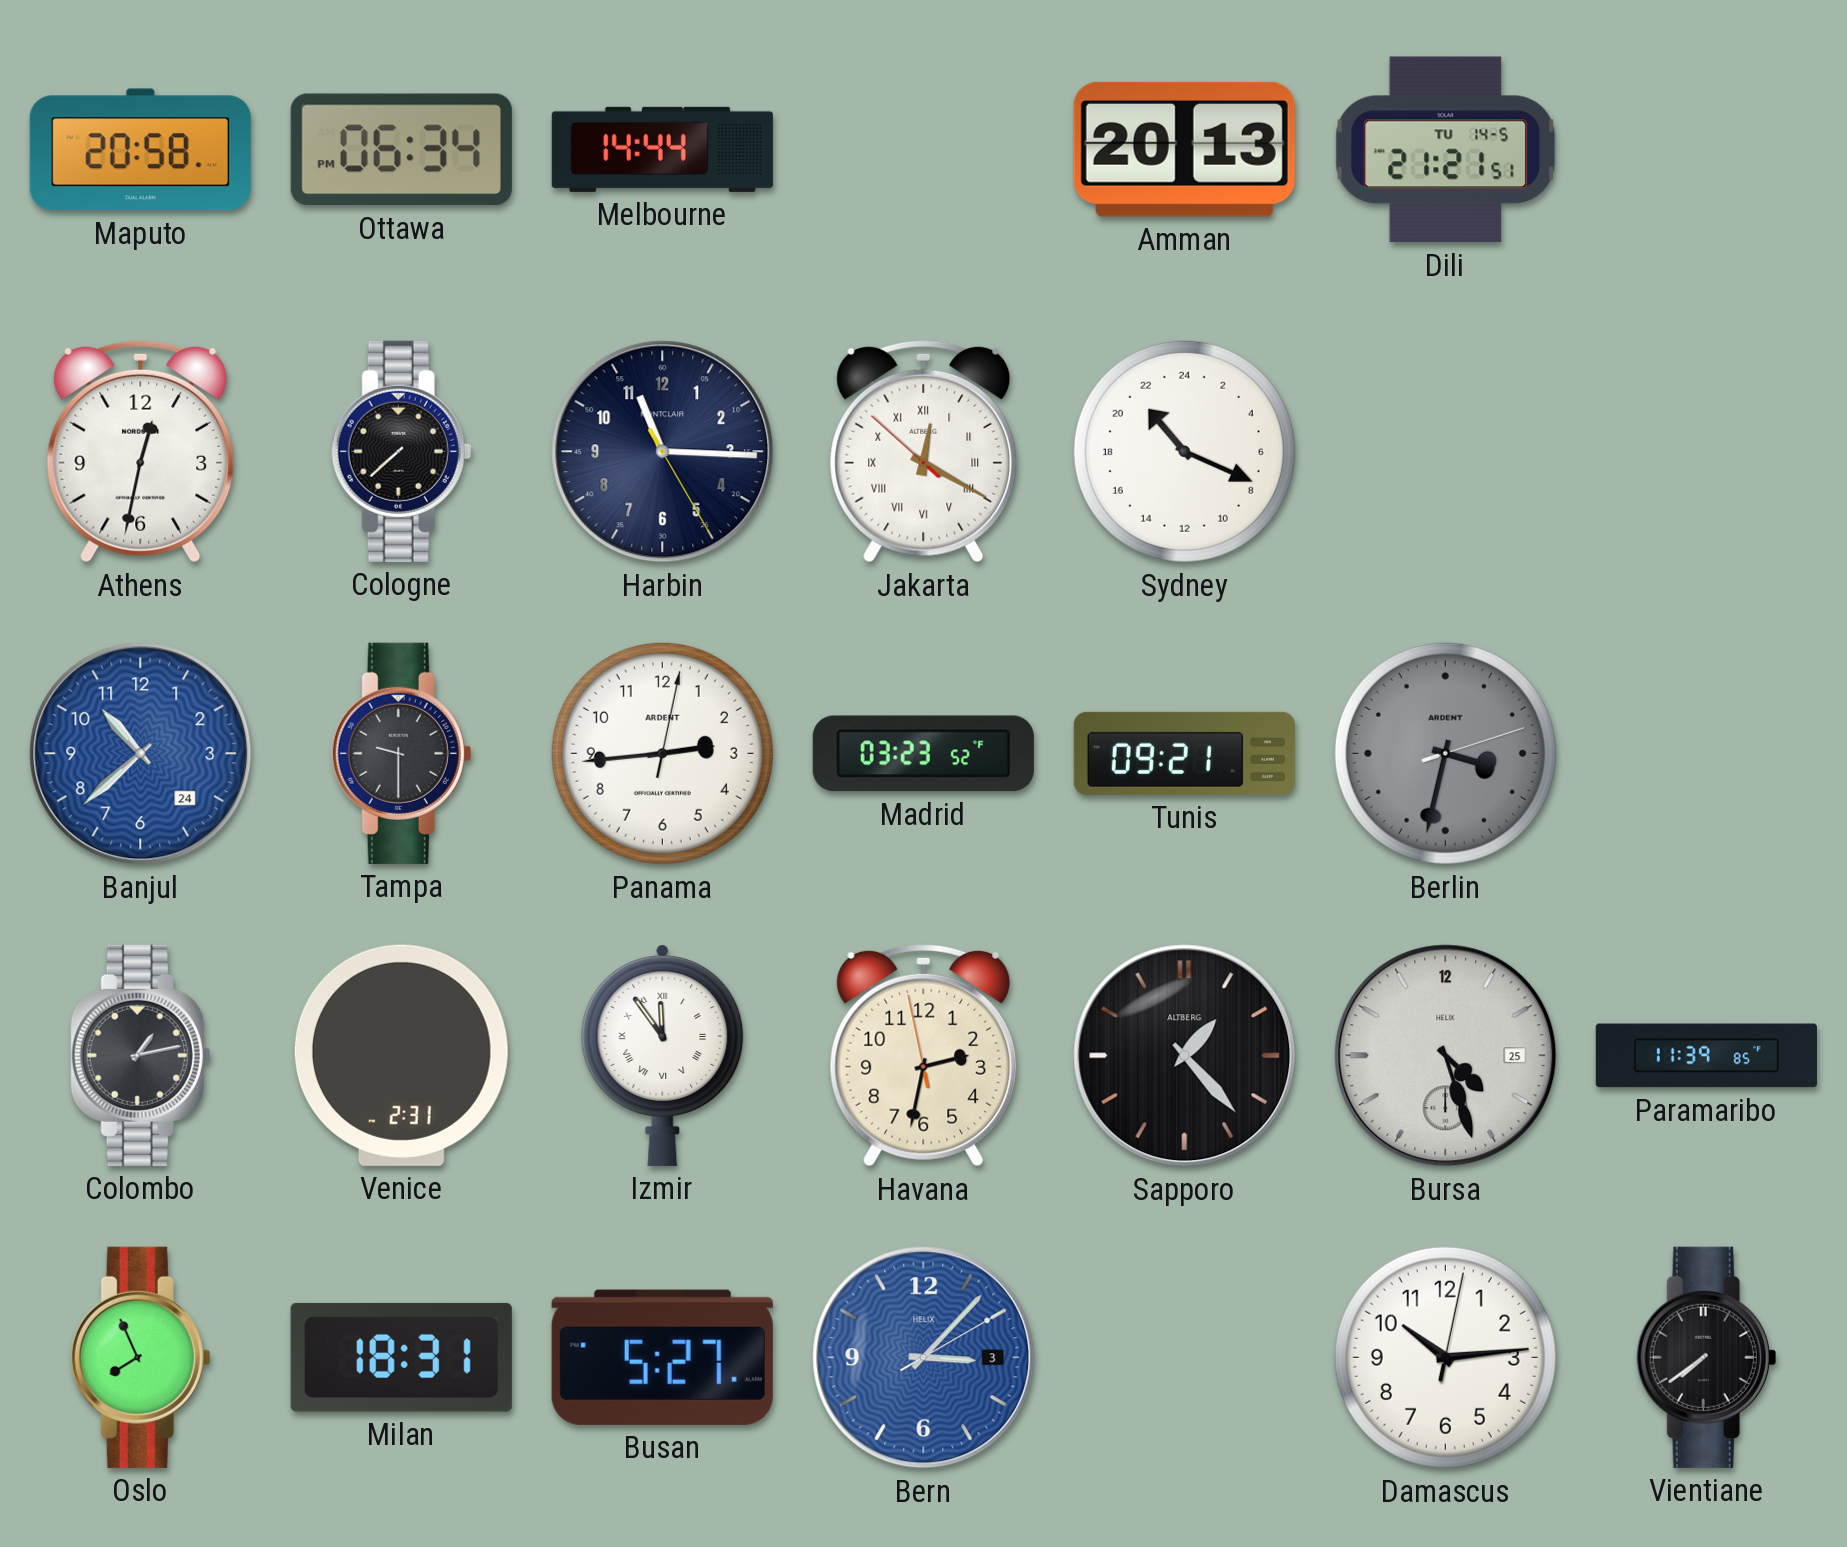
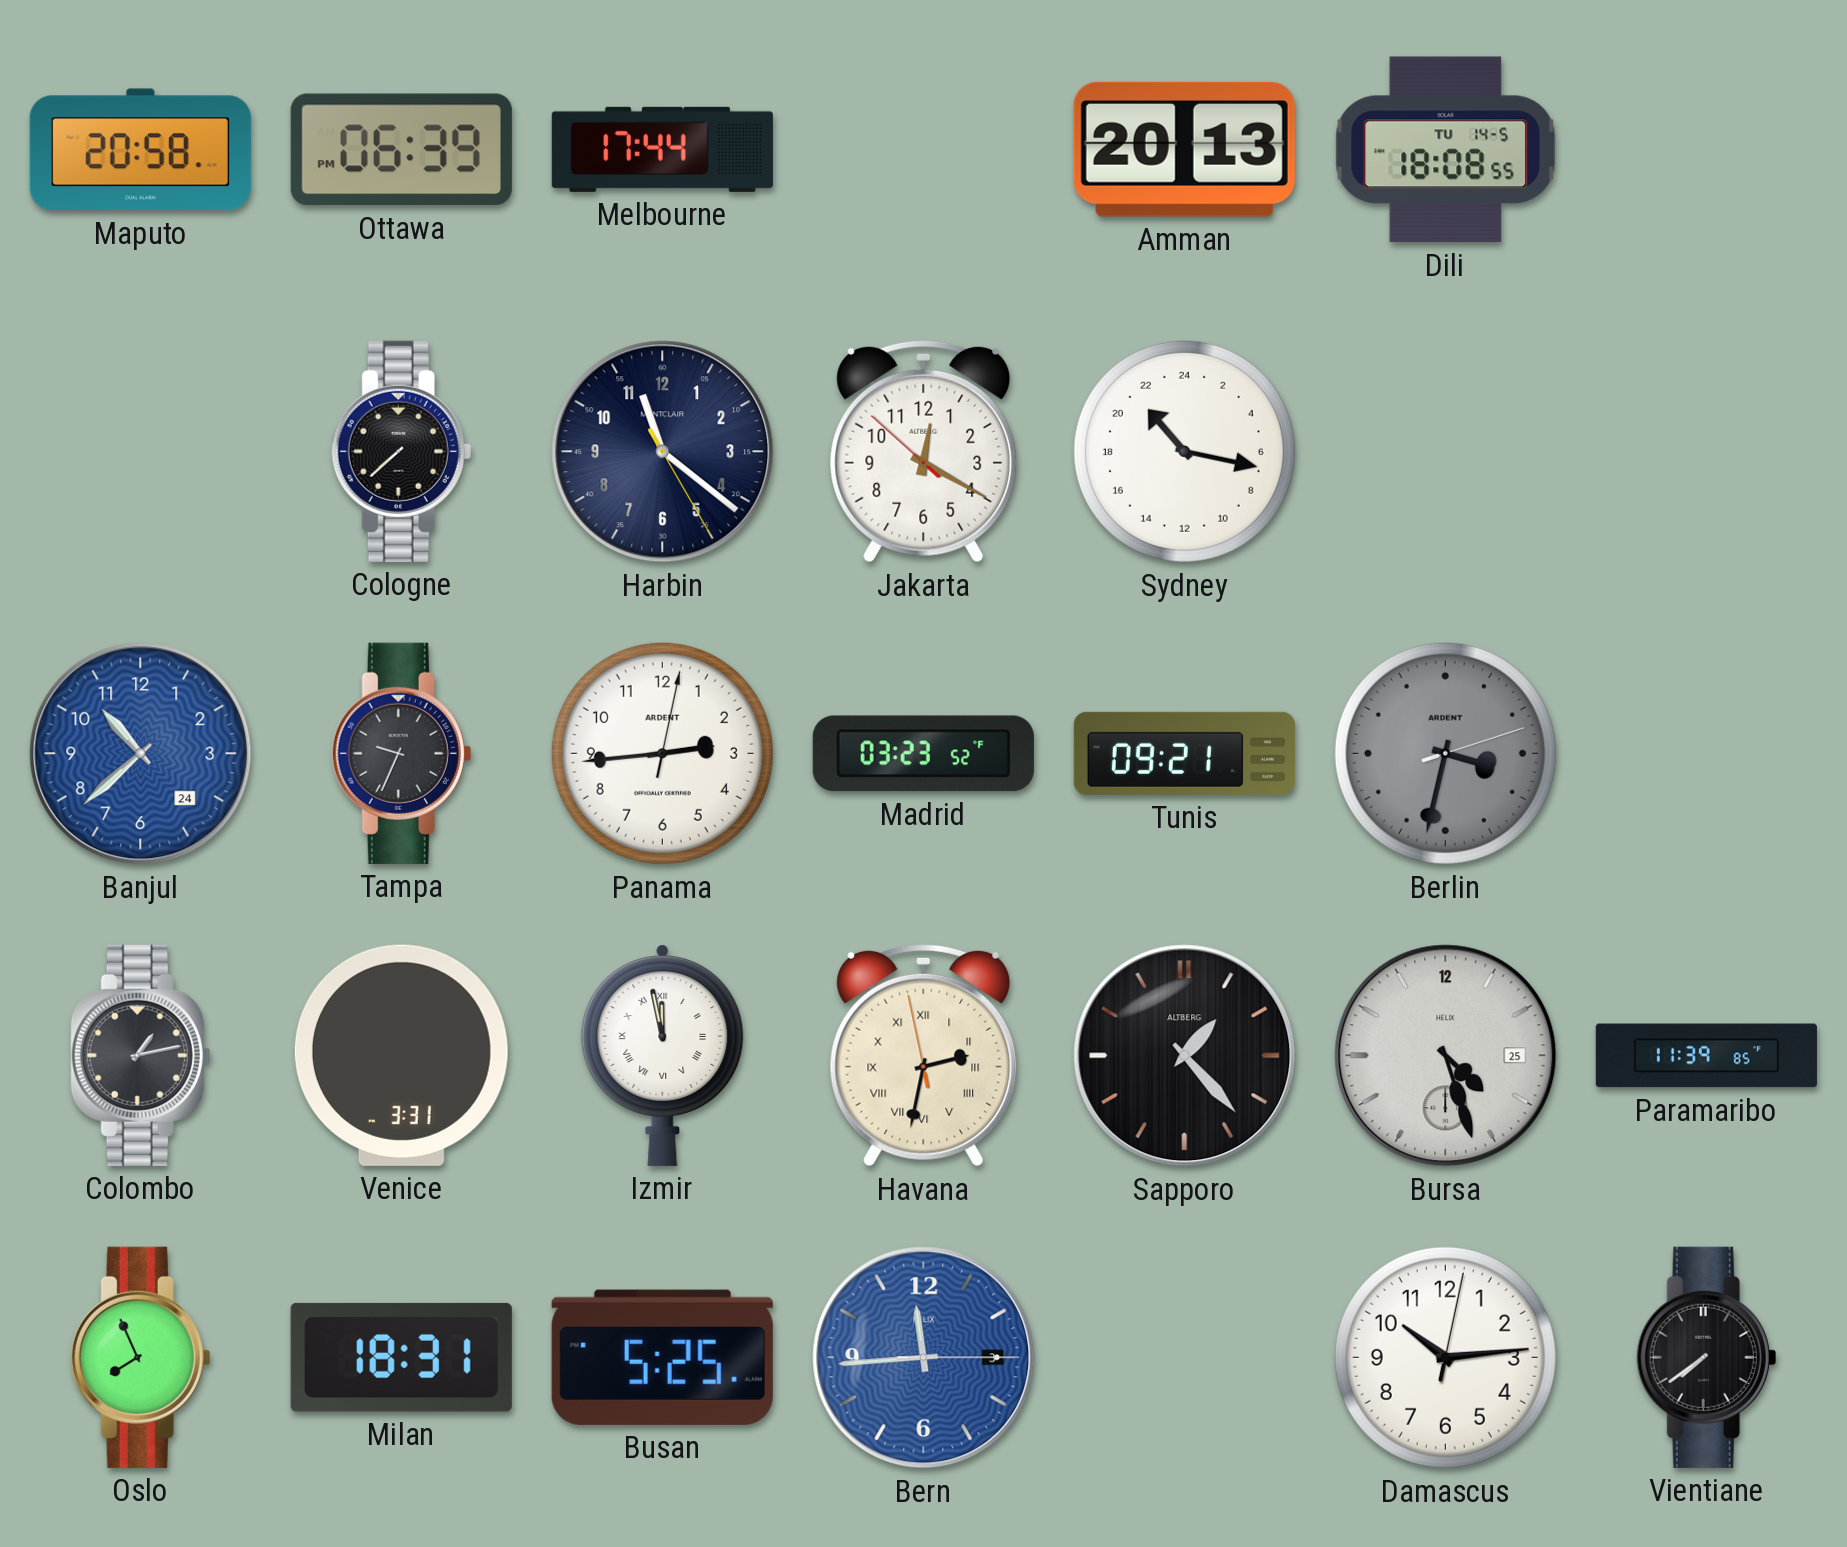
Ottawa: 06:34 -> 06:39
Melbourne: 14:44 -> 17:44
Dili: 21:21 -> 18:08
Athens: 12:32 -> none
Harbin: 11:15 -> 11:21
Jakarta numerals: Roman -> Arabic
Sydney: 21:19 -> 21:17
Tampa: 9:30 -> 9:34
Venice: 2:31 -> 3:31
Izmir: 11:54 -> 11:58
Havana numerals: Arabic -> Roman
Busan: 5:27 -> 5:25
Bern: 3:07 -> 11:44
